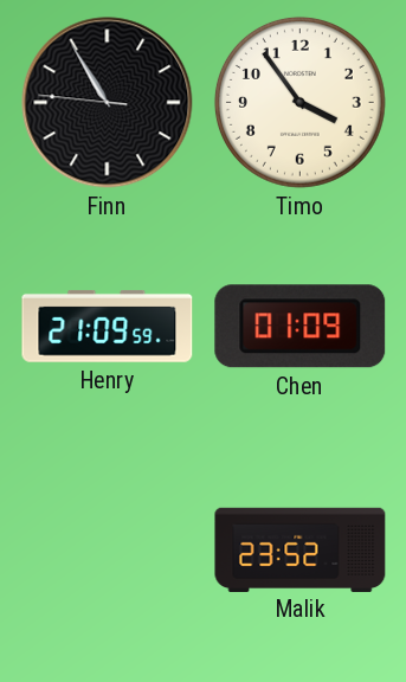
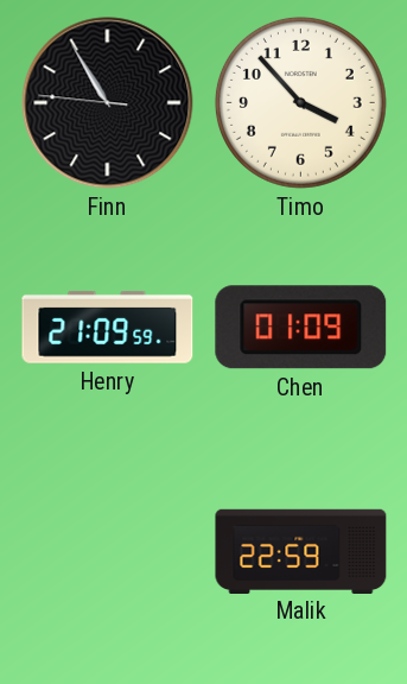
Timo: 3:54 -> 3:53
Malik: 23:52 -> 22:59
